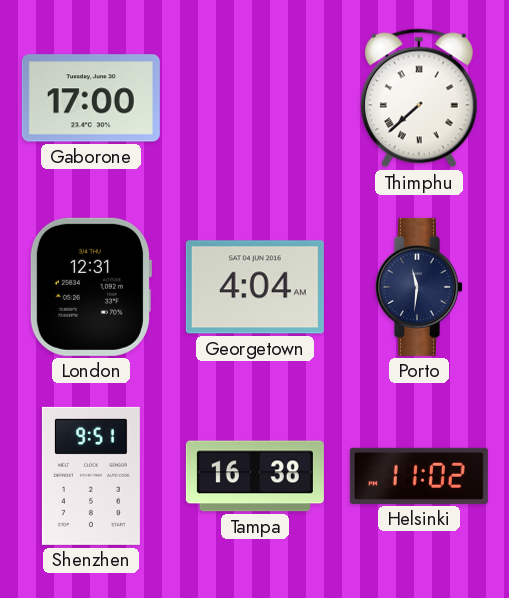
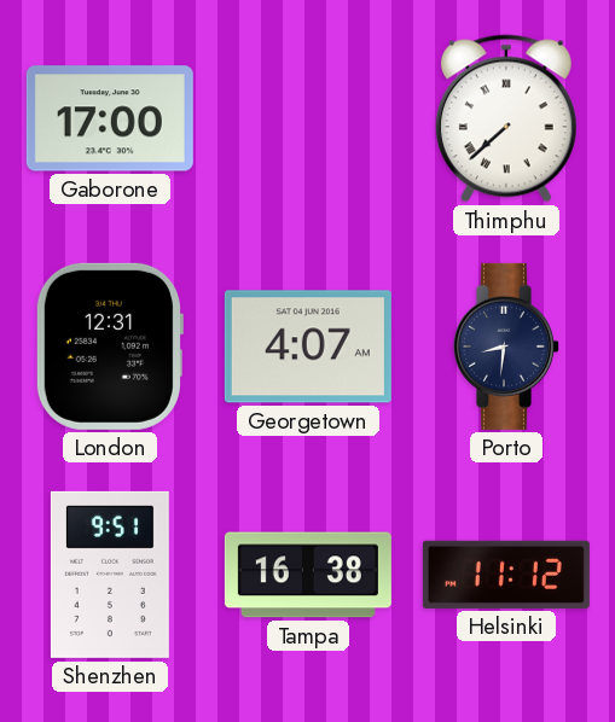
Georgetown: 4:04 -> 4:07
Porto: 11:31 -> 8:31
Helsinki: 11:02 -> 11:12
